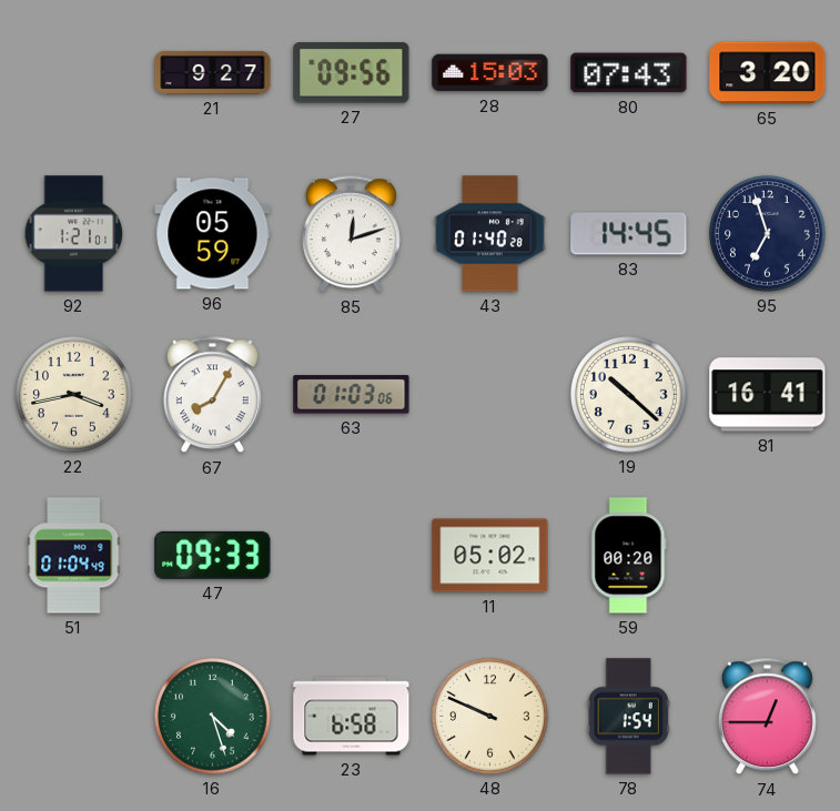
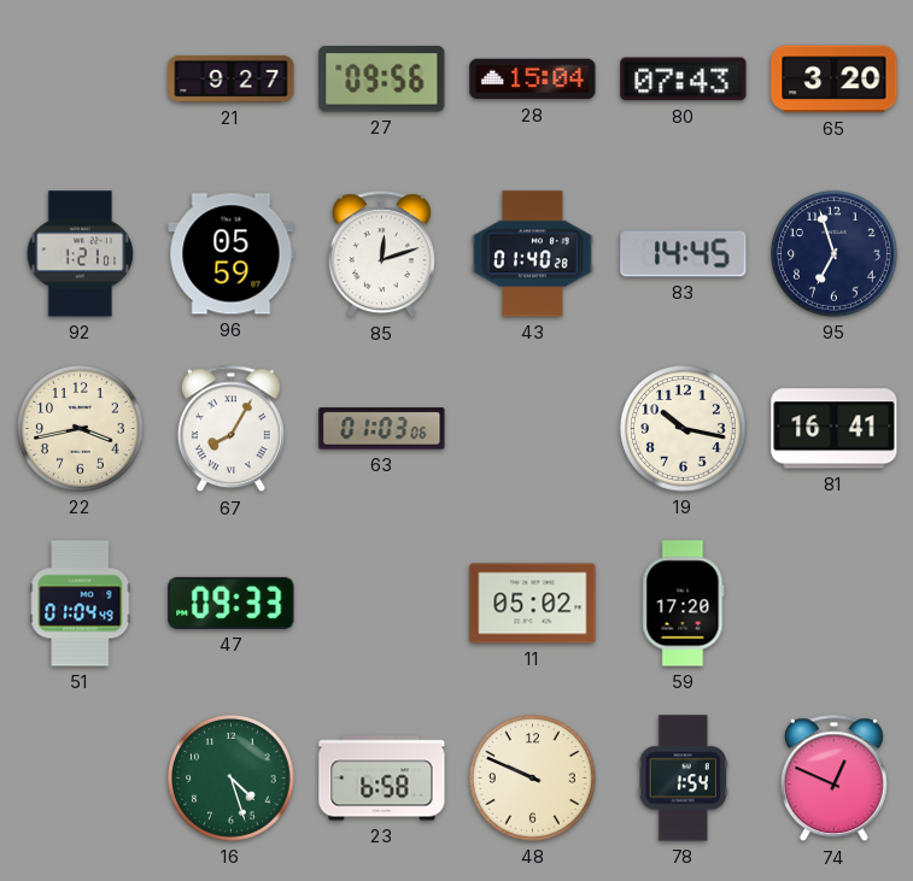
28: 15:03 -> 15:04
19: 10:22 -> 10:17
59: 00:20 -> 17:20
74: 12:45 -> 12:49
